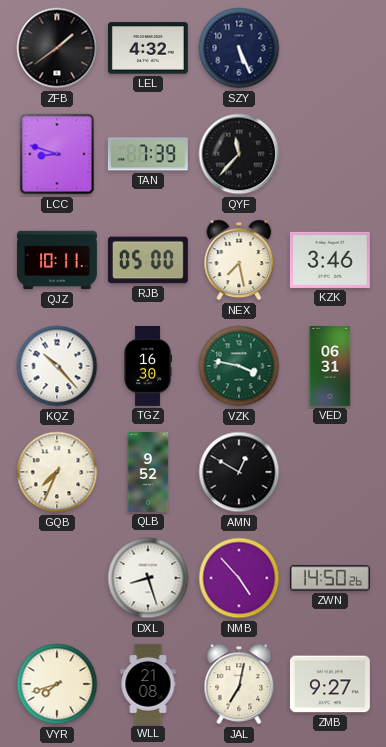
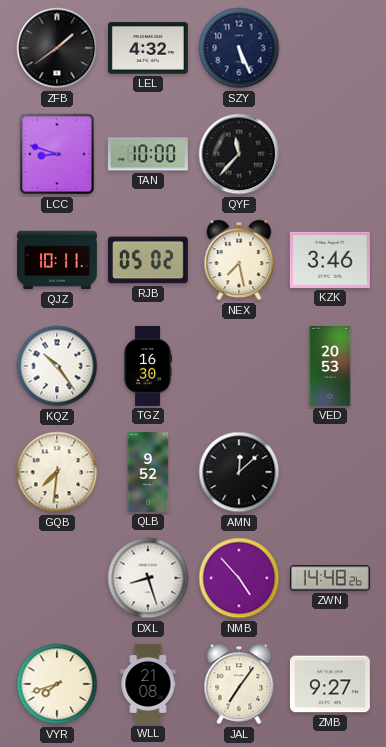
TAN: 7:39 -> 10:00
RJB: 05:00 -> 05:02
KQZ: 10:23 -> 10:24
VZK: 3:47 -> none
VED: 06:31 -> 20:53
GQB: 7:34 -> 7:31
AMN: 12:50 -> 12:08
ZWN: 14:50 -> 14:48
JAL: 7:02 -> 7:06
